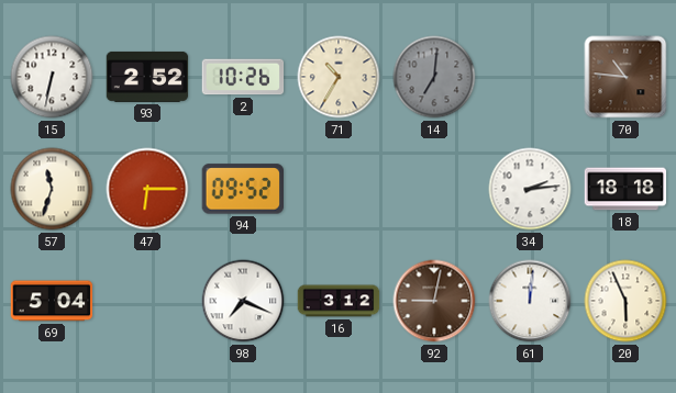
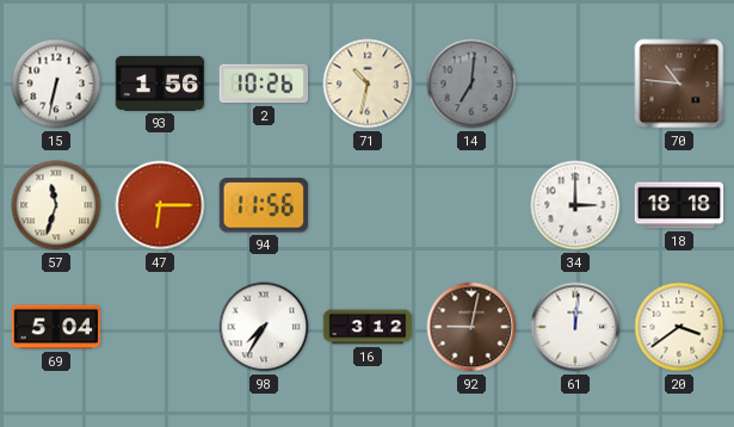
93: 2:52 -> 1:56
71: 10:35 -> 10:32
94: 09:52 -> 11:56
34: 2:14 -> 3:00
98: 7:19 -> 7:35
20: 5:56 -> 3:39
